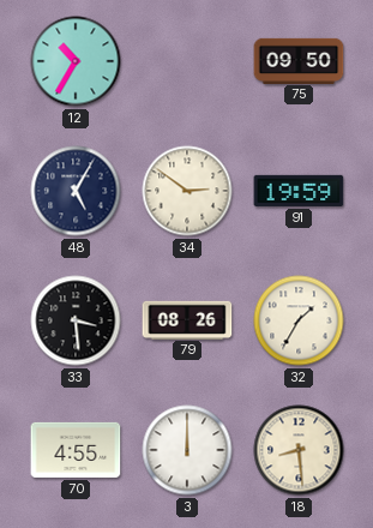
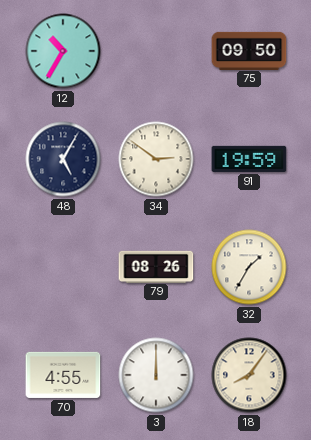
33: 3:29 -> none
18: 8:29 -> 8:06
